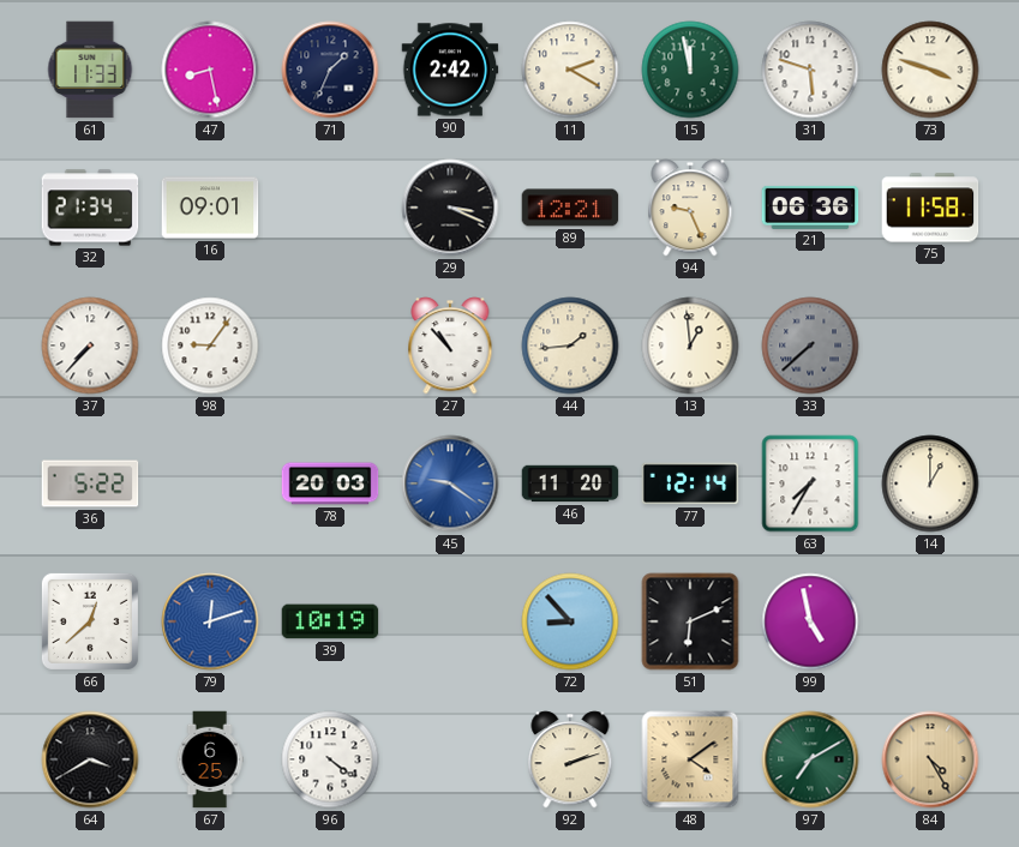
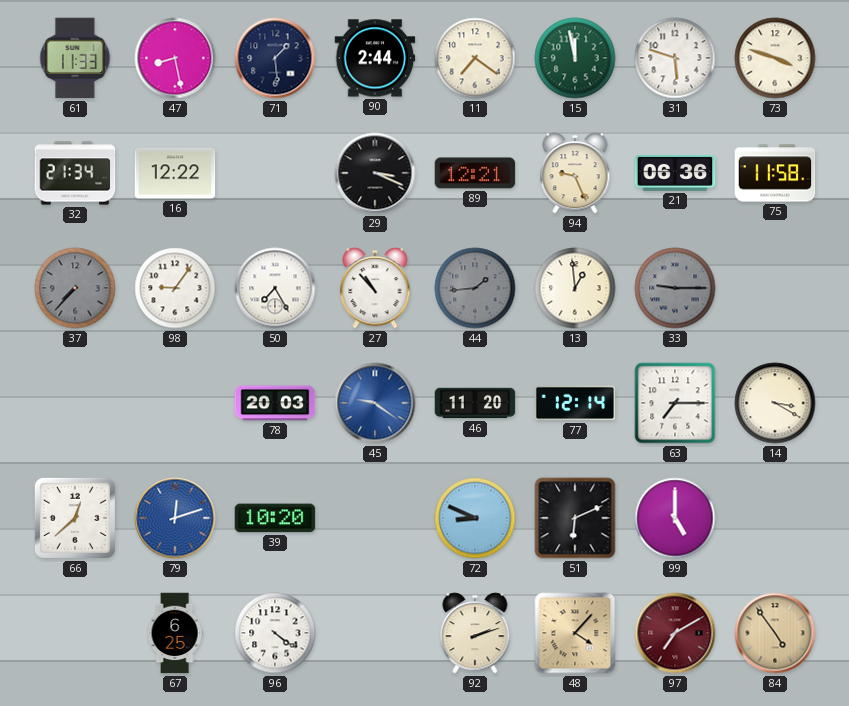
71: 1:34 -> 1:29
90: 2:42 -> 2:44
11: 2:20 -> 7:21
16: 09:01 -> 12:22
37 dial: white -> grey
50: none -> 7:25
44 dial: cream -> grey
33: 7:38 -> 9:15
36: 5:22 -> none
63: 7:35 -> 7:15
14: 1:00 -> 3:20
39: 10:19 -> 10:20
72: 8:53 -> 8:49
99: 4:58 -> 5:00
64: 3:40 -> none
48: 4:09 -> 4:07
97 dial: green -> burgundy
84: 4:25 -> 4:54
